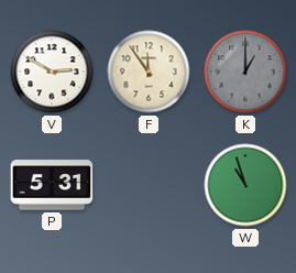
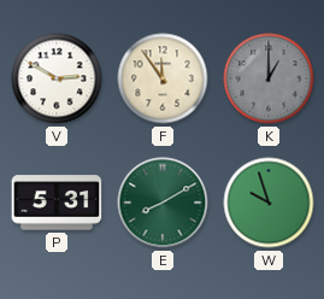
E: none -> 8:10
W: 10:57 -> 9:57
